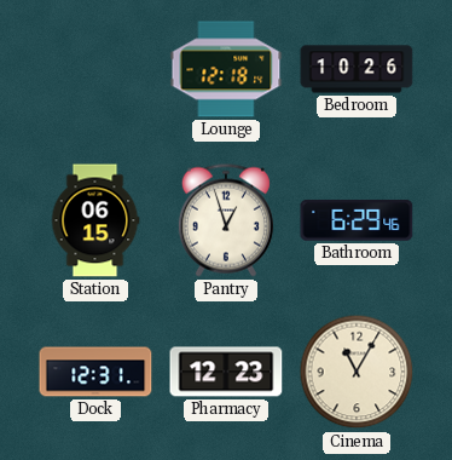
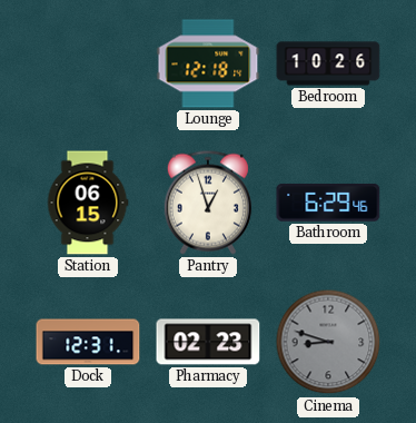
Pharmacy: 12:23 -> 02:23
Cinema: 11:05 -> 8:48
Cinema dial: cream -> grey
